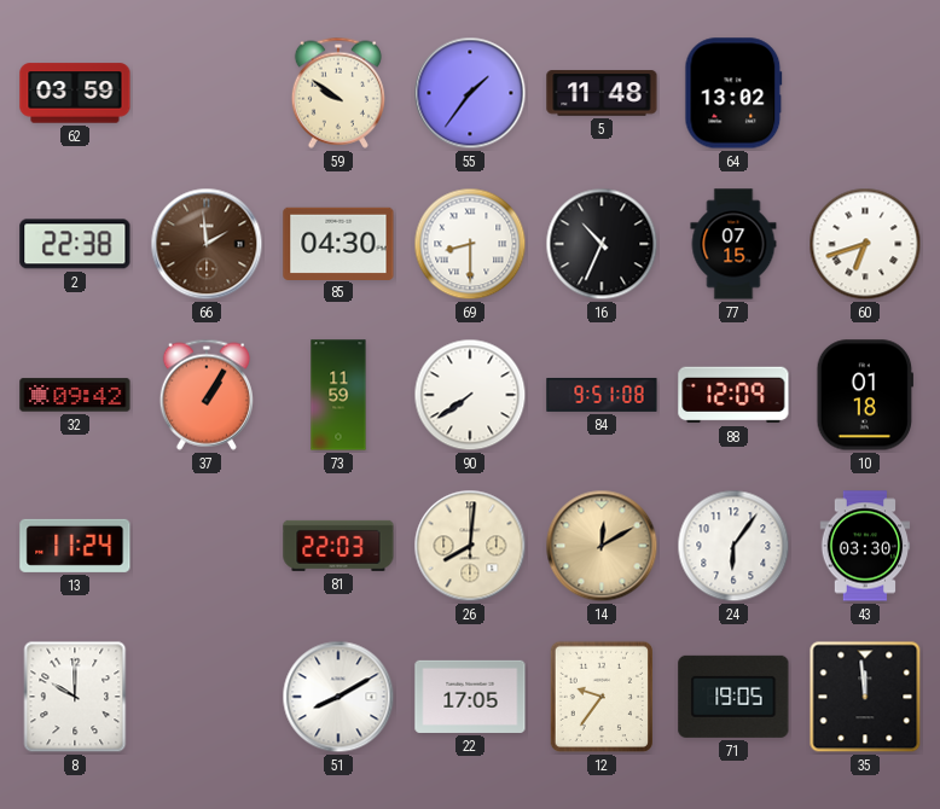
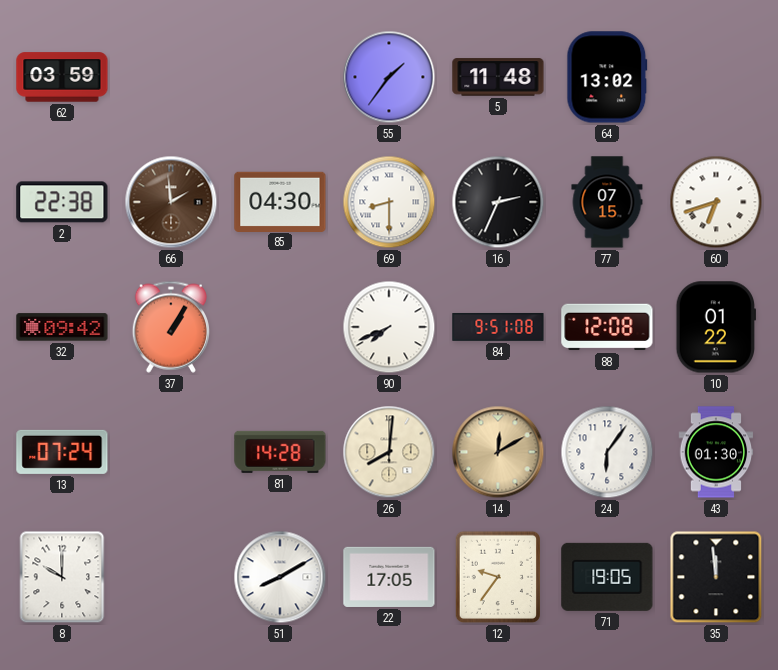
59: 9:51 -> none
16: 10:34 -> 2:34
73: 11:59 -> none
90: 7:39 -> 7:41
88: 12:09 -> 12:08
10: 01:18 -> 01:22
13: 11:24 -> 07:24
81: 22:03 -> 14:28
43: 03:30 -> 01:30
